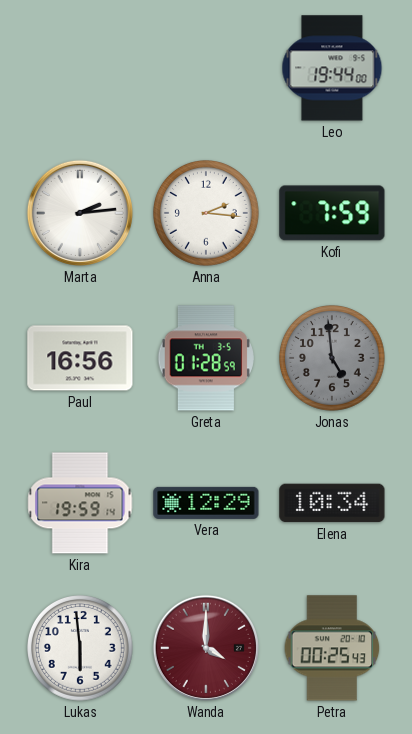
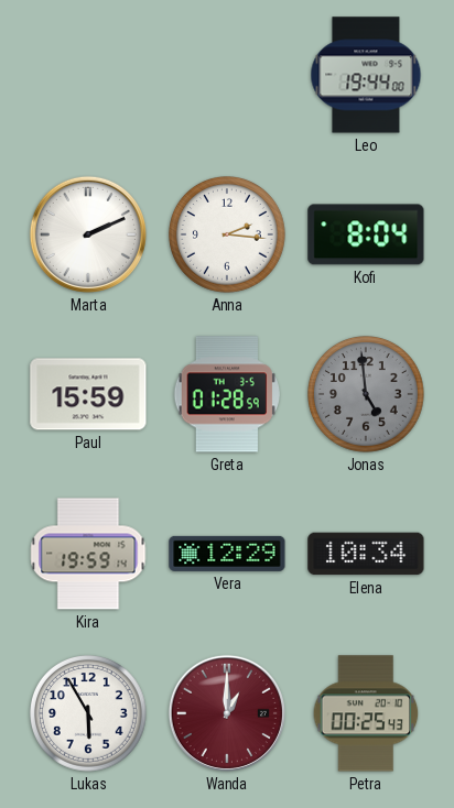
Marta: 2:14 -> 2:11
Kofi: 7:59 -> 8:04
Paul: 16:56 -> 15:59
Lukas: 5:59 -> 5:55
Wanda: 4:00 -> 1:00
